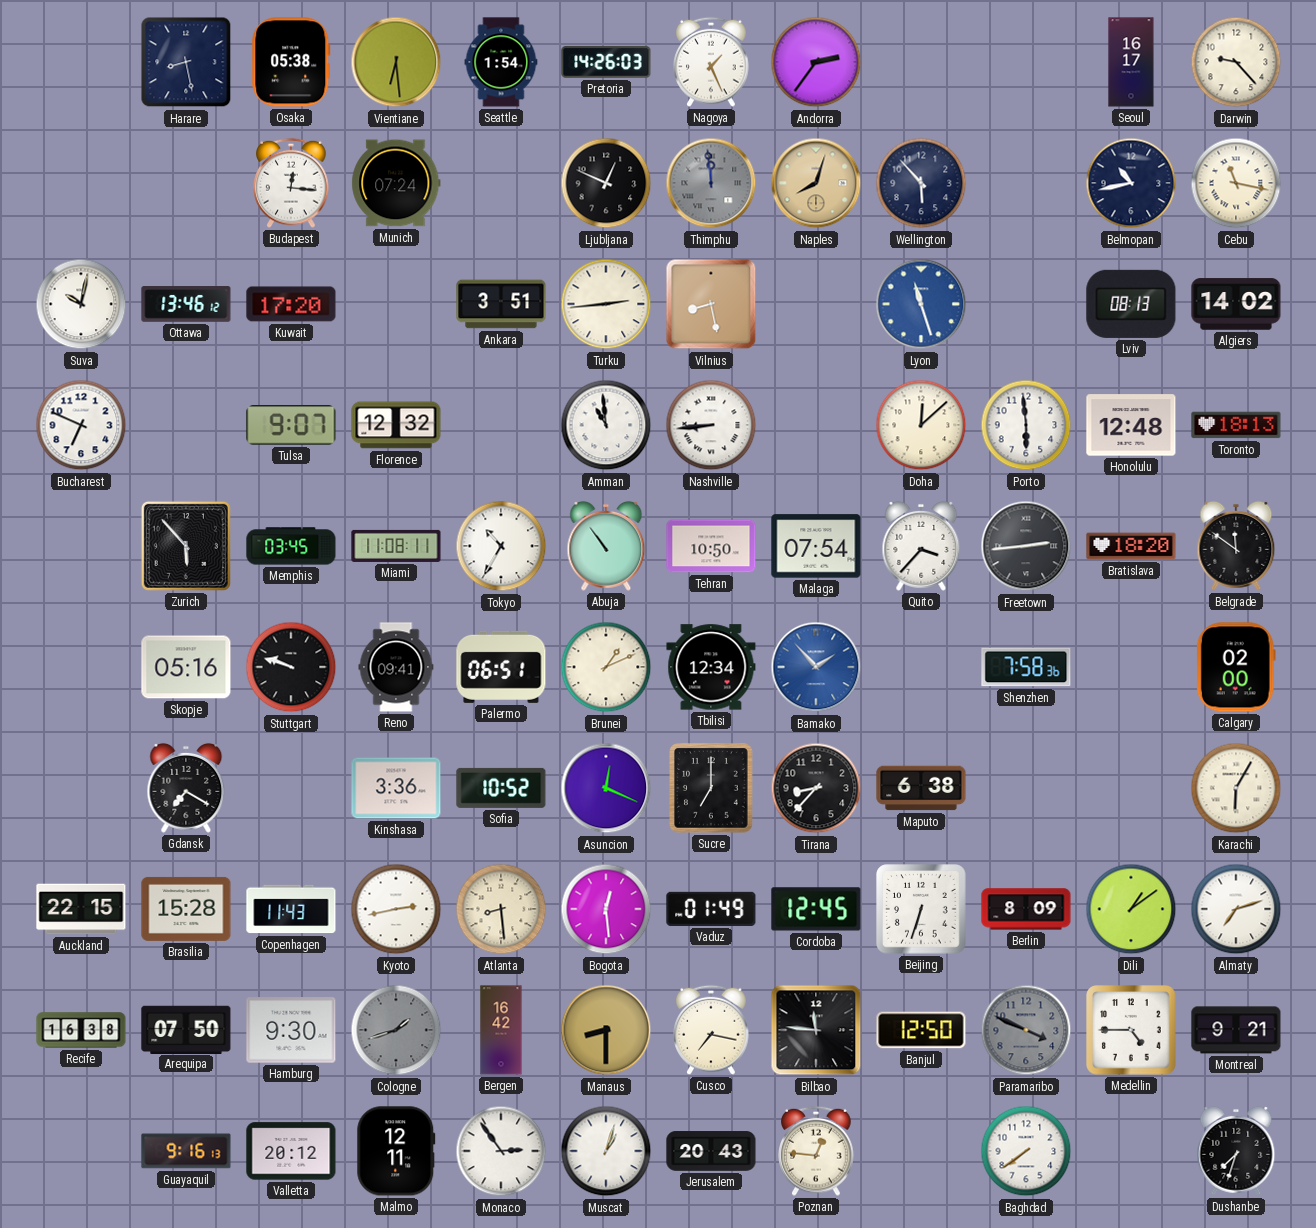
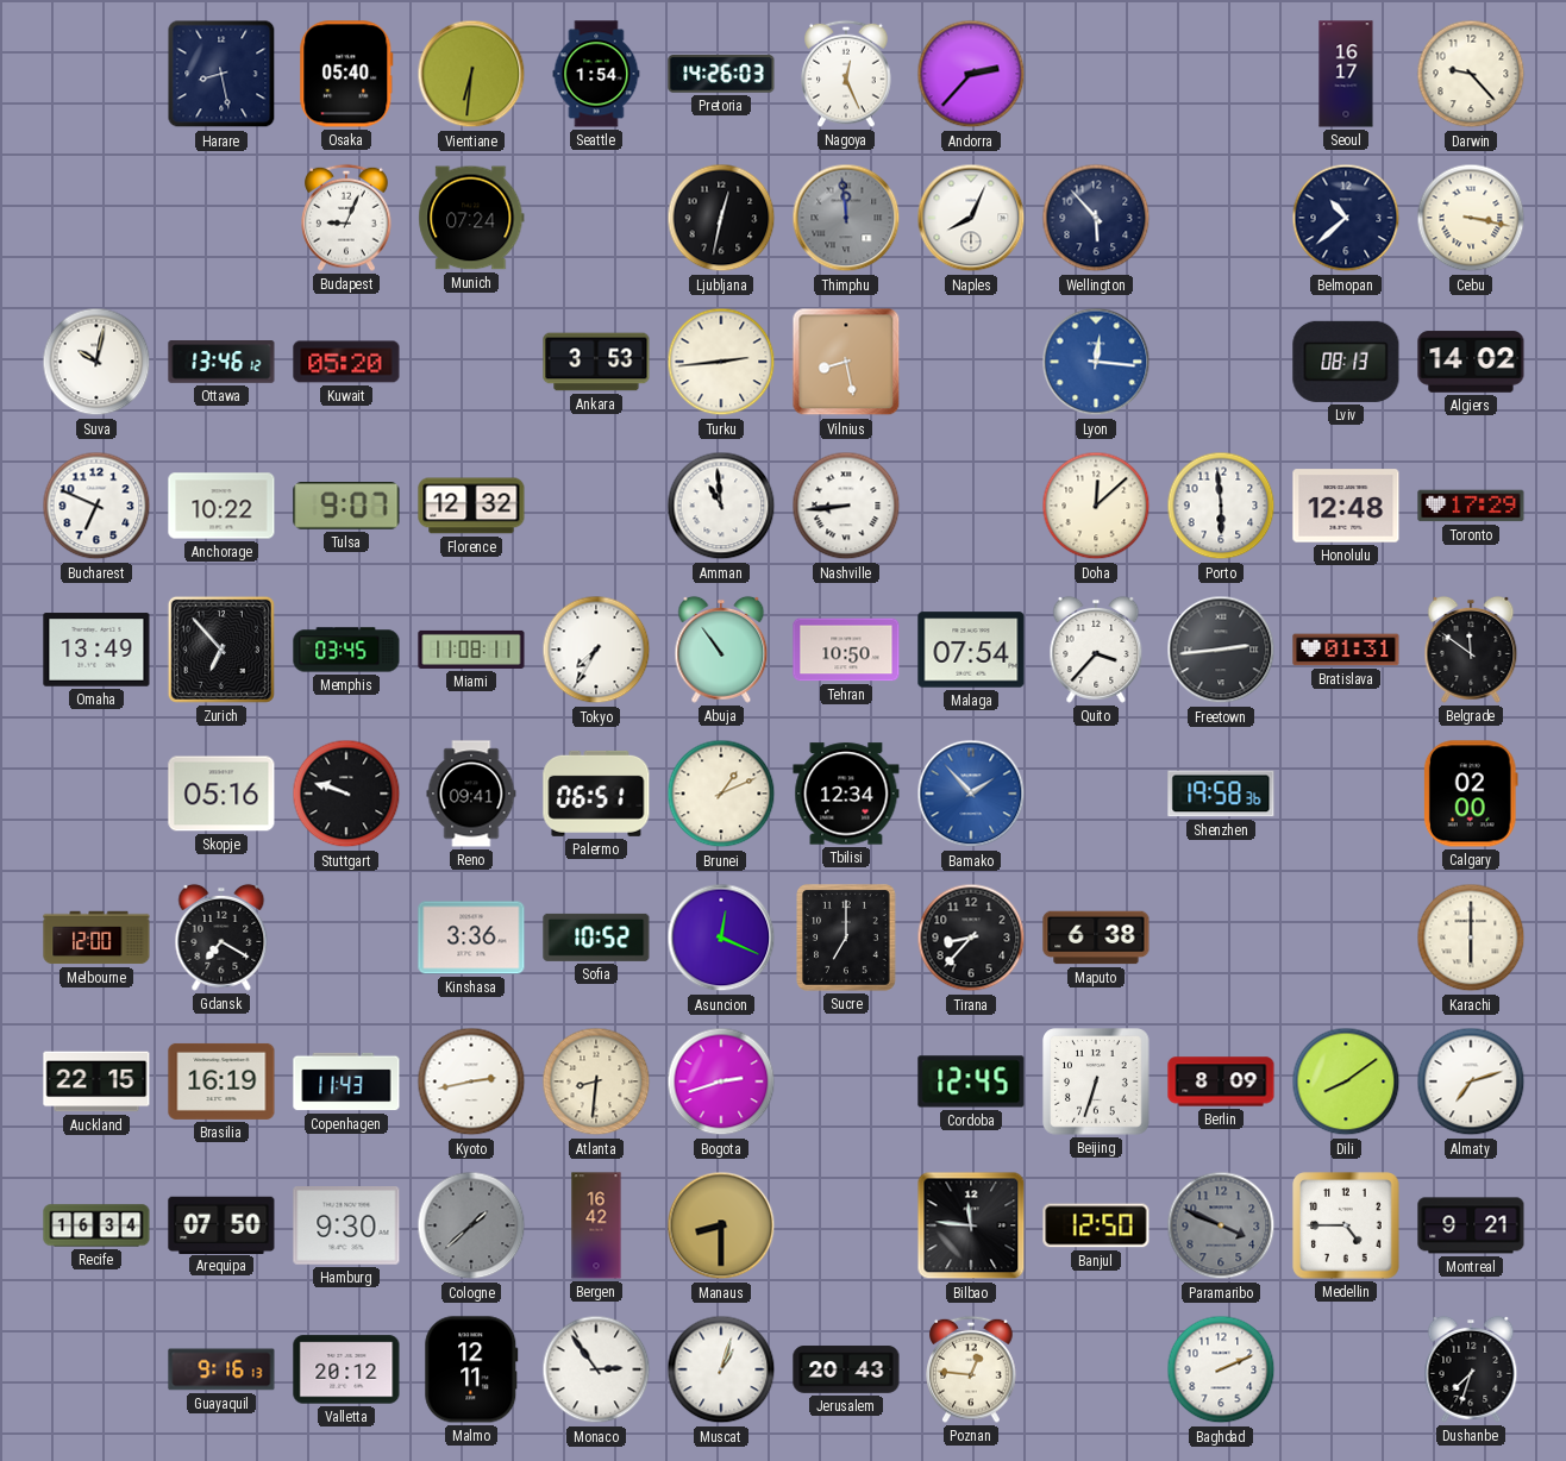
Osaka: 05:38 -> 05:40
Vientiane: 6:29 -> 6:31
Nagoya: 1:26 -> 12:26
Andorra: 2:36 -> 2:37
Budapest: 12:16 -> 9:04
Ljubljana: 12:49 -> 12:32
Naples: 8:03 -> 8:04
Naples dial: champagne -> white
Belmopan: 10:43 -> 10:38
Cebu: 11:17 -> 3:17
Kuwait: 17:20 -> 05:20
Ankara: 3:51 -> 3:53
Lyon: 11:27 -> 12:16
Anchorage: none -> 10:22
Toronto: 18:13 -> 17:29
Omaha: none -> 13:49
Zurich: 5:53 -> 6:53
Tokyo: 10:35 -> 7:35
Bratislava: 18:20 -> 01:31
Shenzhen: 7:58 -> 19:58
Melbourne: none -> 12:00
Karachi: 6:05 -> 6:00
Brasilia: 15:28 -> 16:19
Atlanta: 8:29 -> 8:31
Bogota: 12:29 -> 2:42
Vaduz: 01:49 -> none
Dili: 1:09 -> 8:09
Recife: 16:38 -> 16:34
Cologne: 1:42 -> 1:38
Cusco: 7:17 -> none
Baghdad: 7:39 -> 2:11
